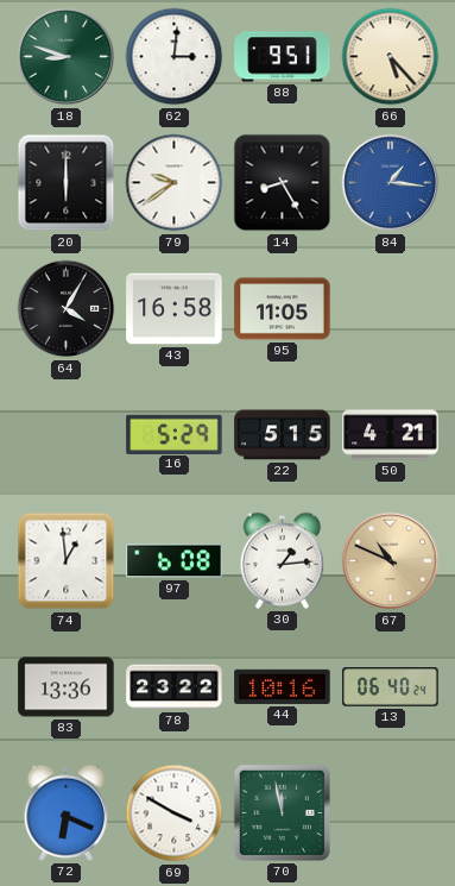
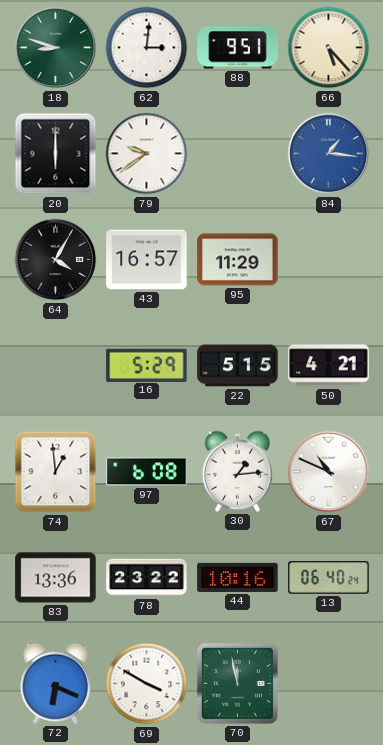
14: 8:25 -> none
43: 16:58 -> 16:57
95: 11:05 -> 11:29
67 dial: champagne -> white
